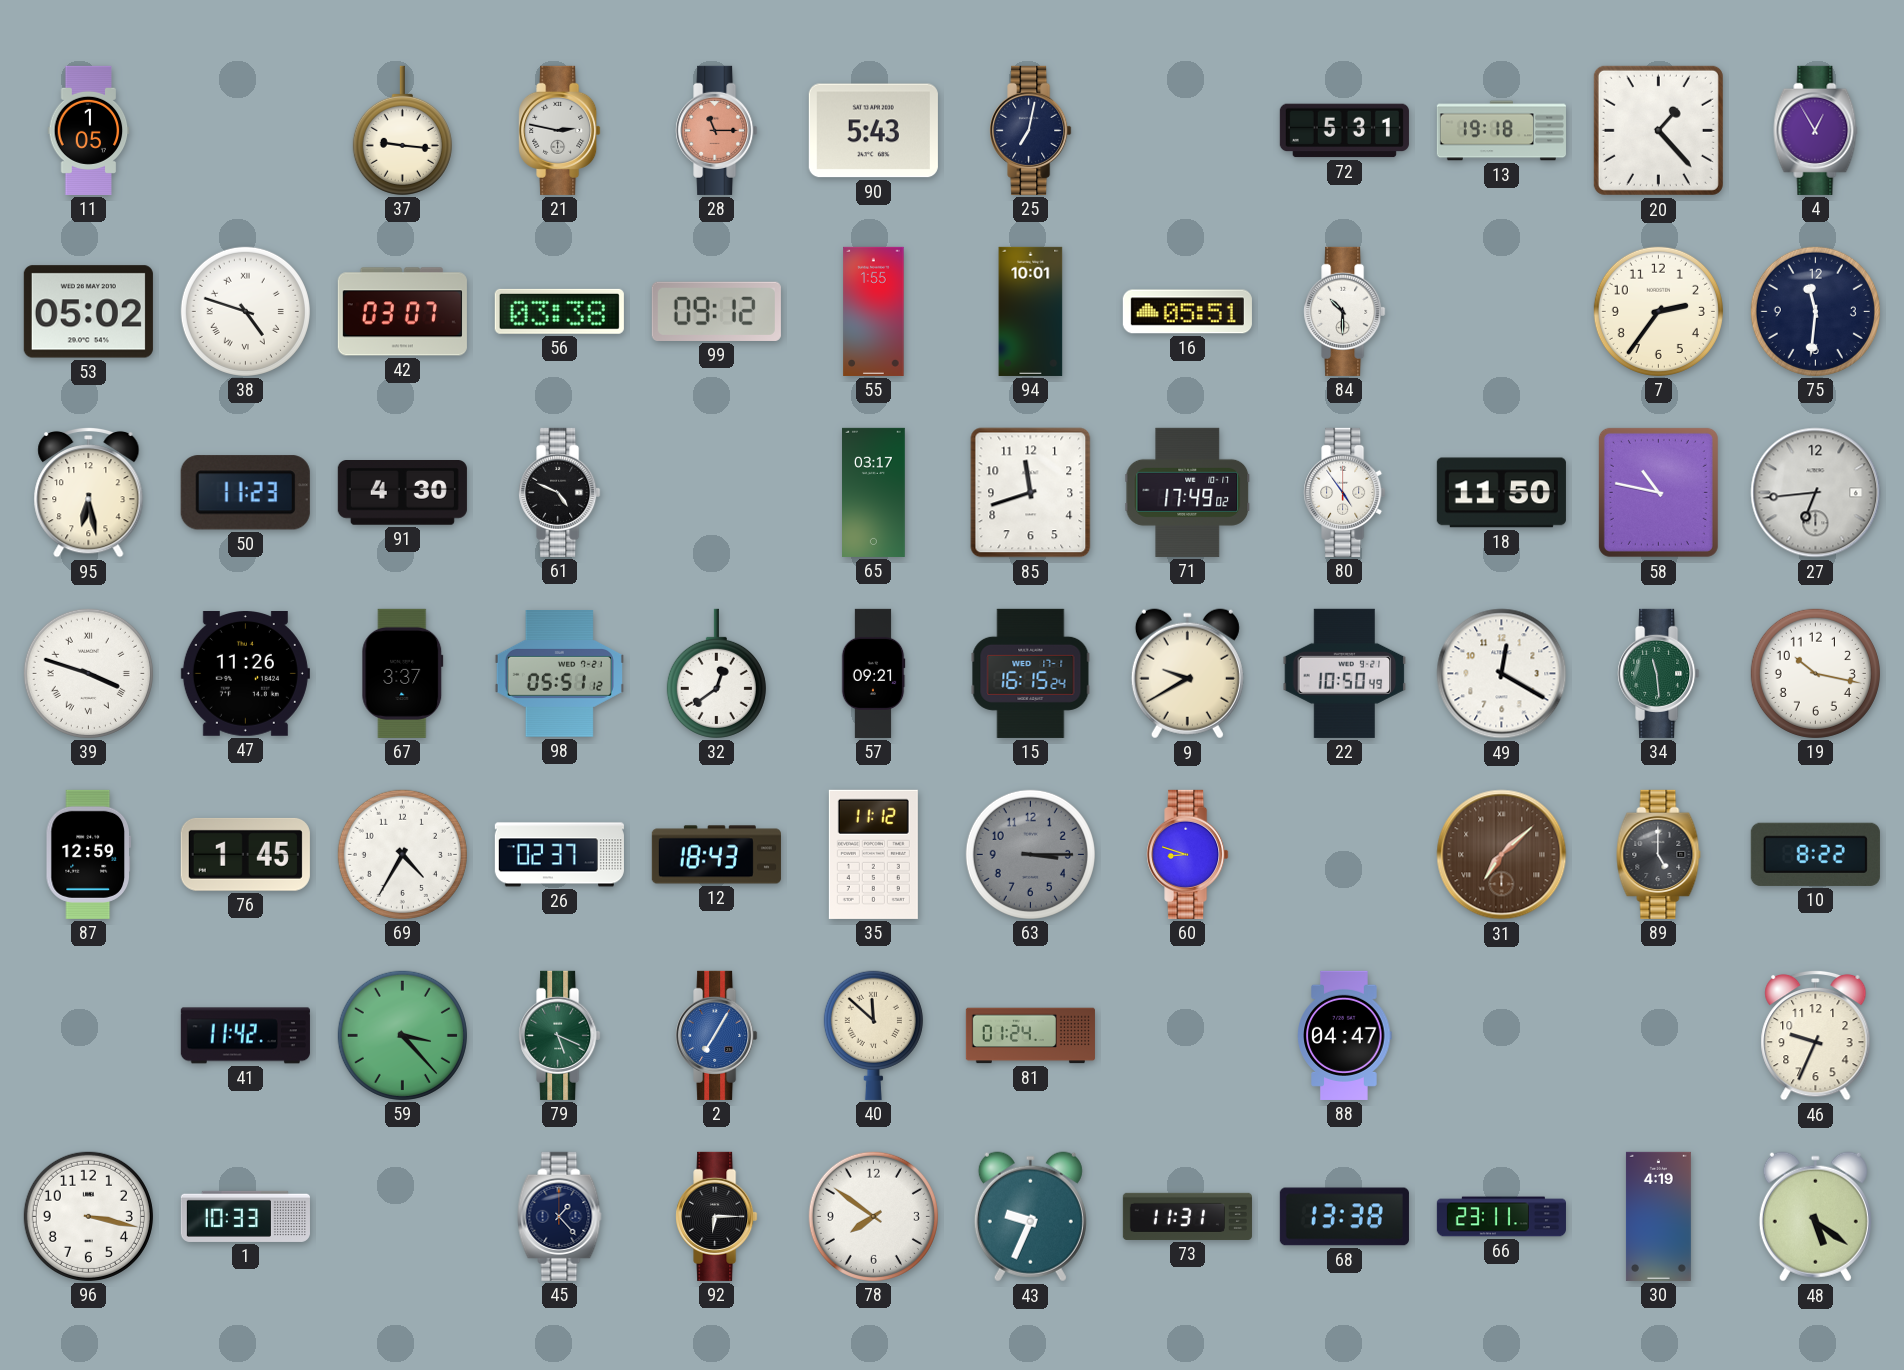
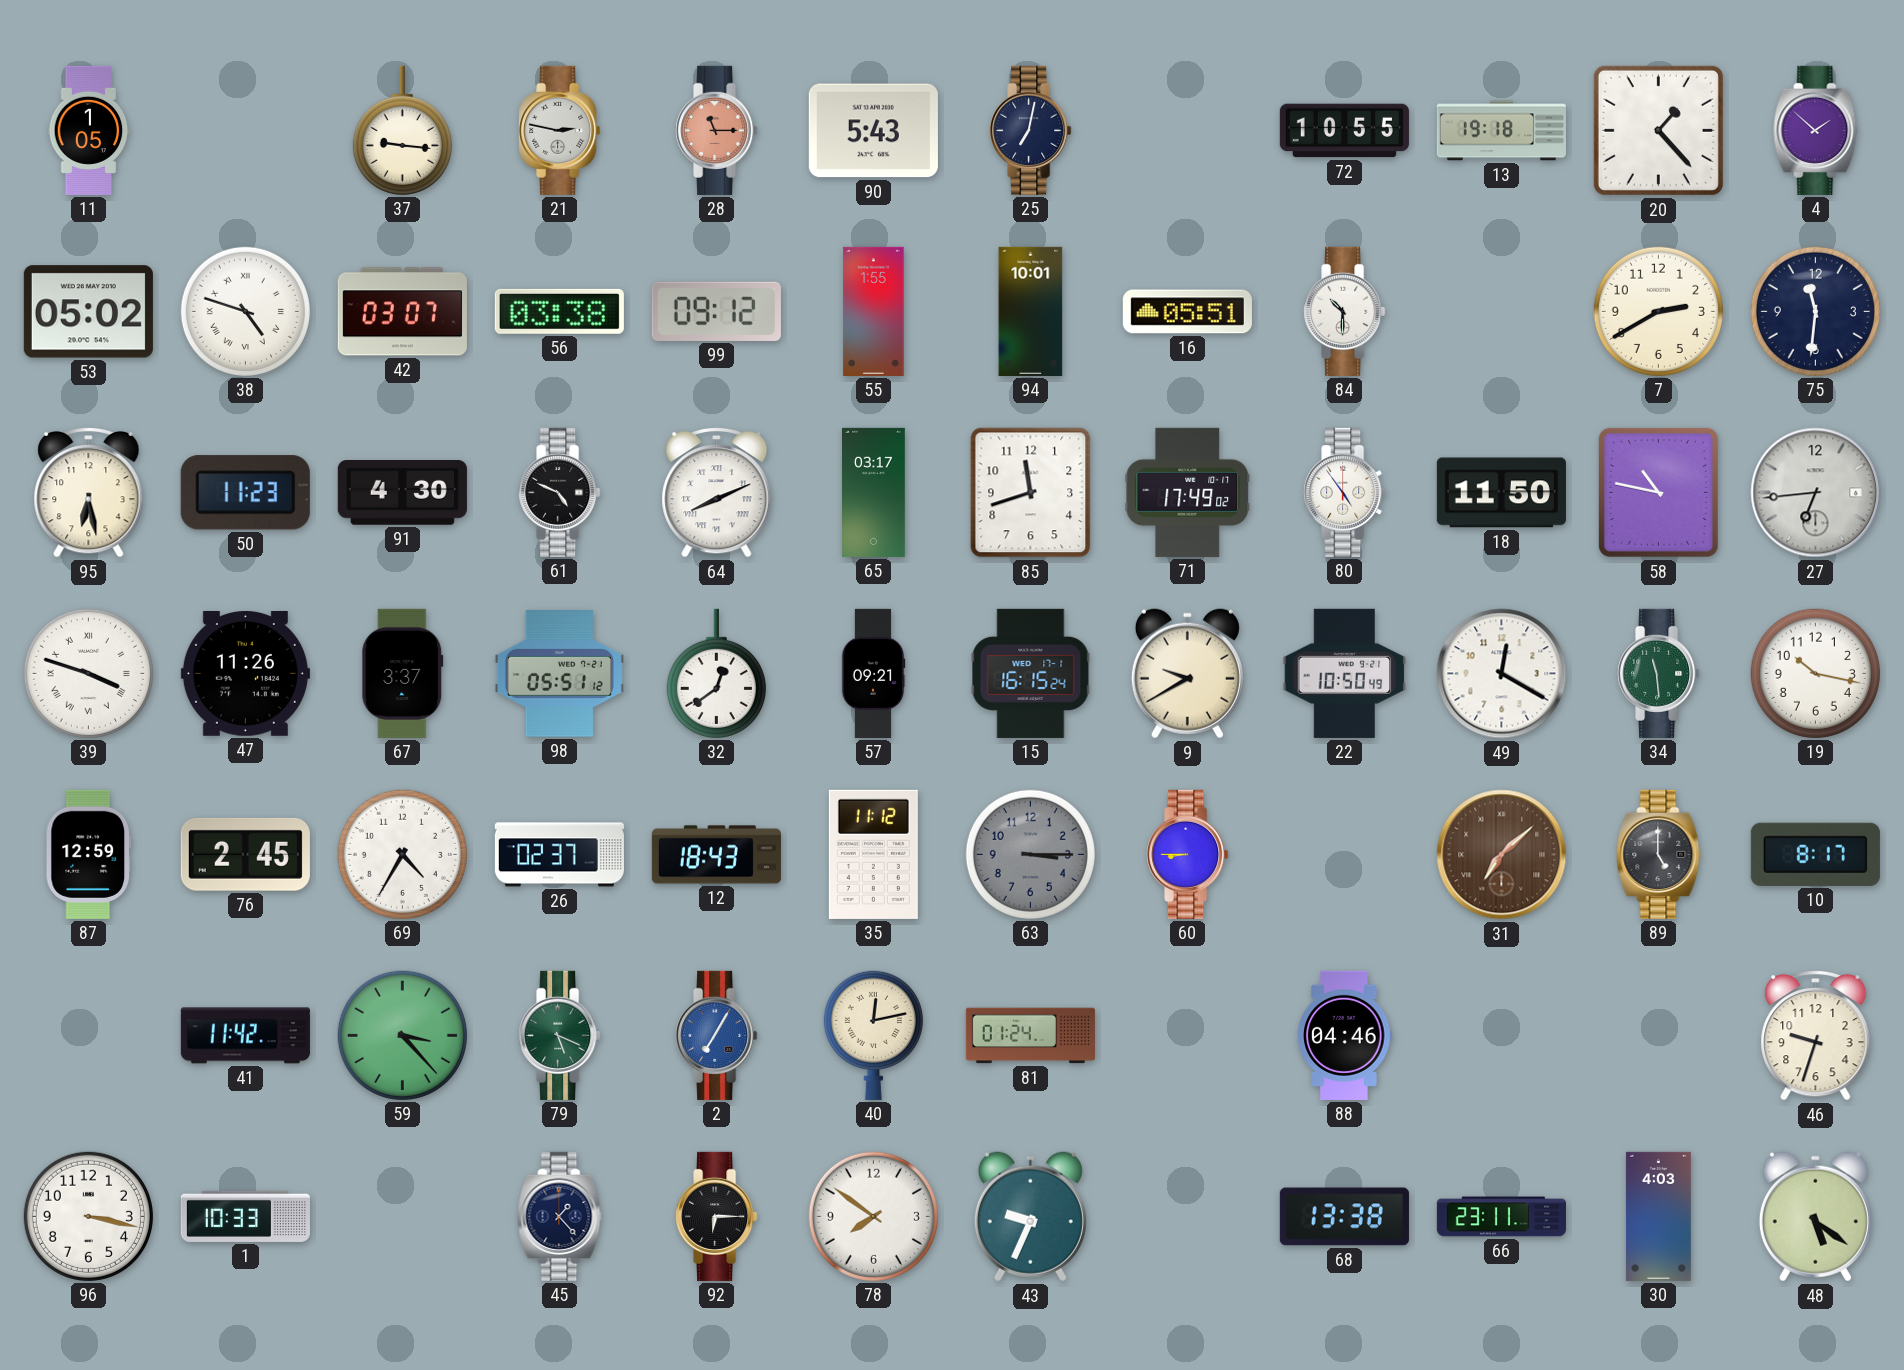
72: 5:31 -> 10:55
4: 12:55 -> 1:52
7: 2:36 -> 2:40
64: none -> 8:11
76: 1:45 -> 2:45
60: 8:48 -> 8:45
10: 8:22 -> 8:17
40: 11:52 -> 12:13
88: 04:47 -> 04:46
46: 9:34 -> 9:33
73: 11:31 -> none
30: 4:19 -> 4:03
